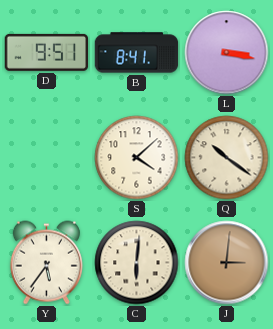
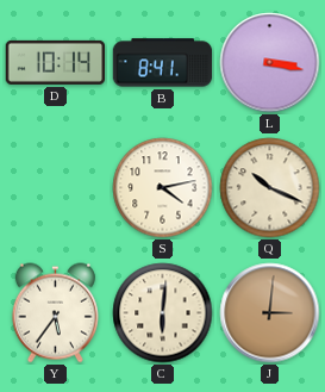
D: 9:51 -> 10:14
S: 4:08 -> 4:13
Q: 10:21 -> 10:19
